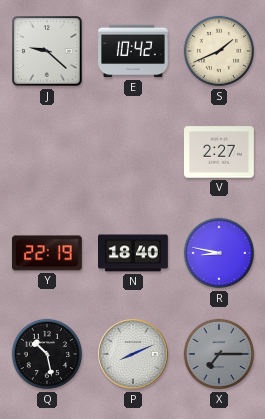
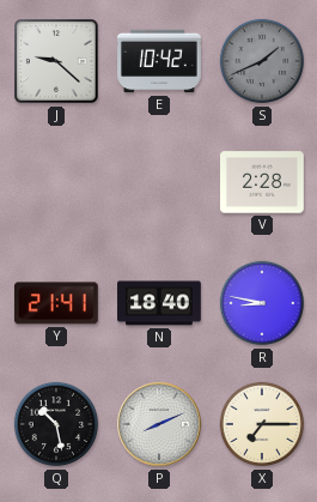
S dial: cream -> grey
V: 2:27 -> 2:28
Y: 22:19 -> 21:41
X dial: grey -> cream
